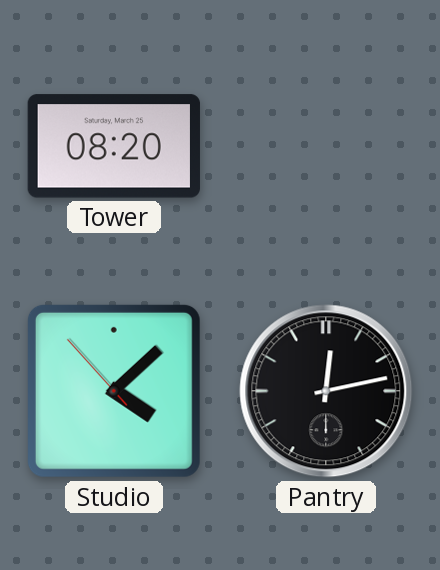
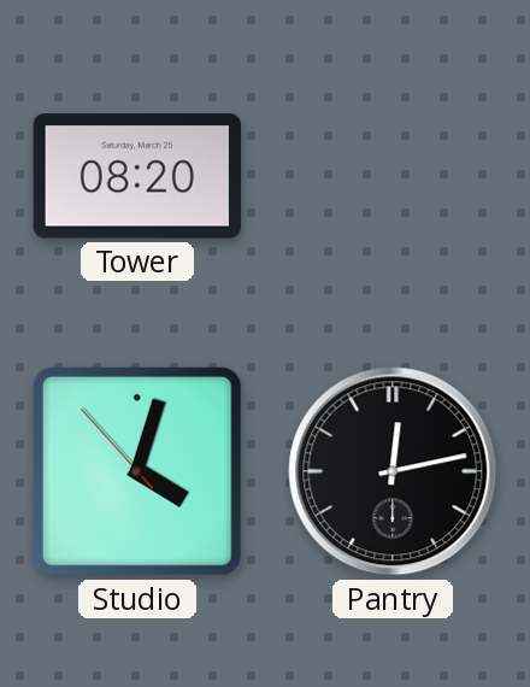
Studio: 4:07 -> 4:02
